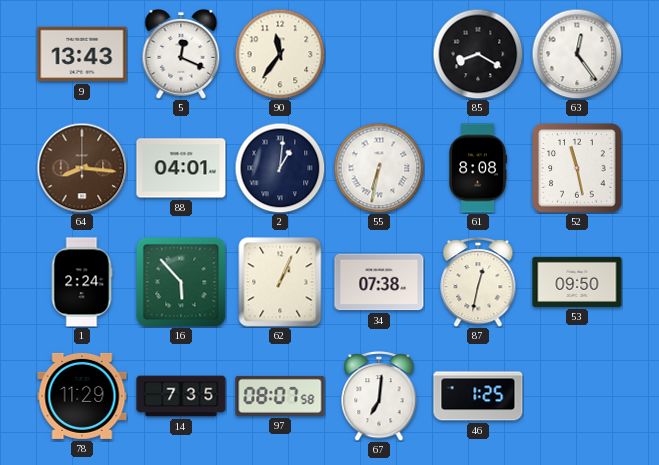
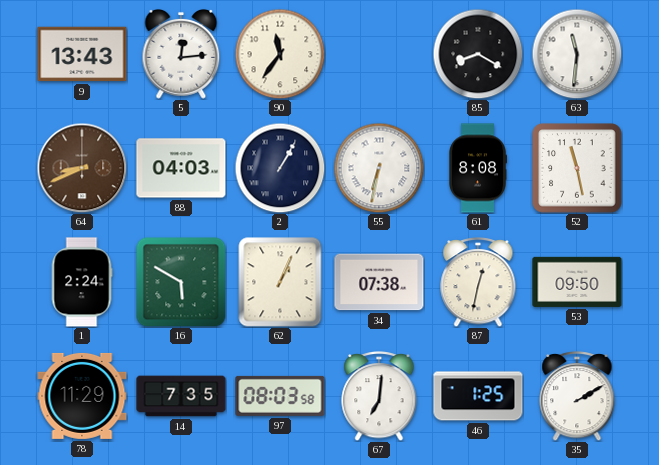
5: 12:19 -> 12:14
63: 12:24 -> 11:31
64: 8:16 -> 8:41
88: 04:01 -> 04:03
2: 1:01 -> 1:05
16: 5:53 -> 5:50
97: 08:07 -> 08:03
35: none -> 2:10
